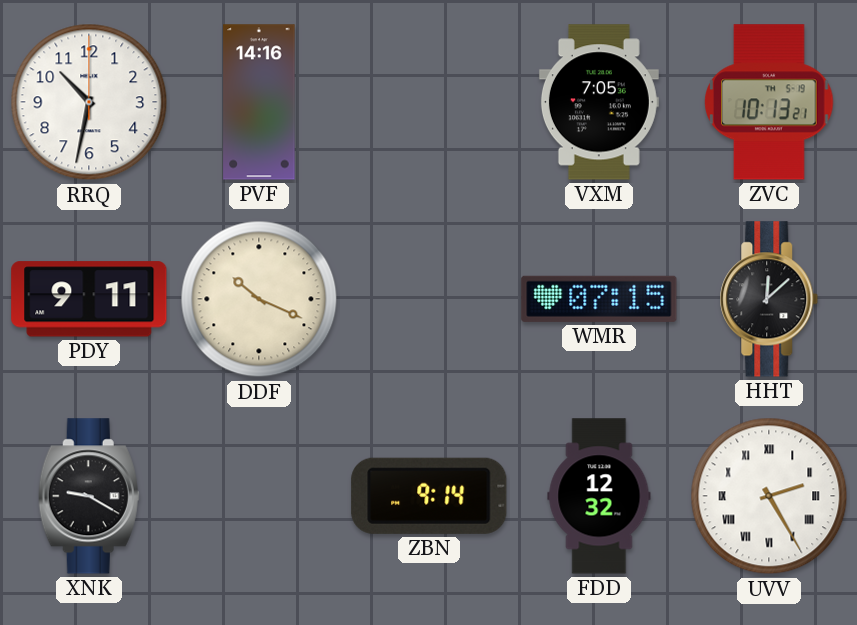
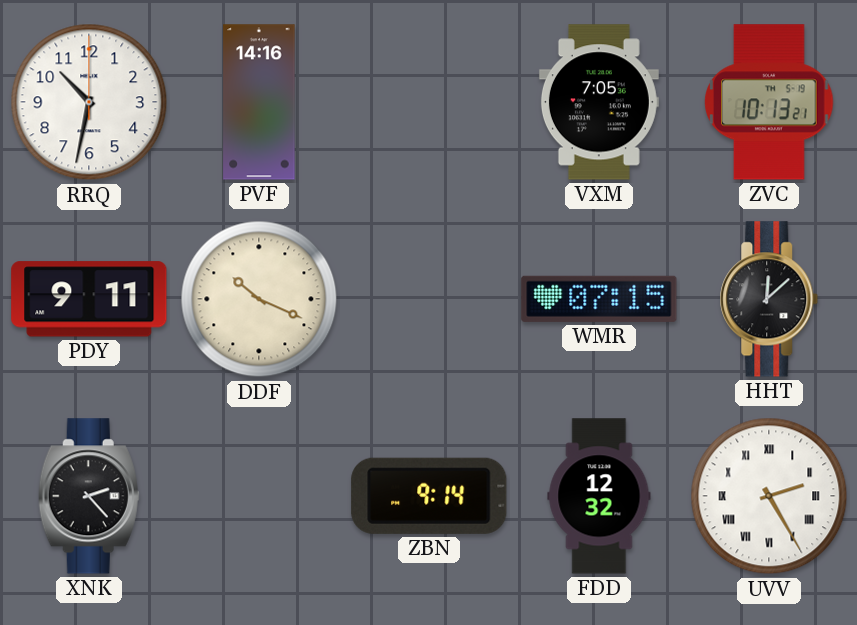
XNK: 9:20 -> 2:23
